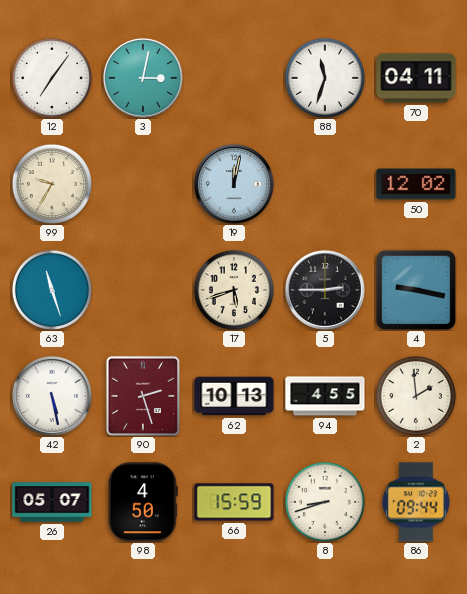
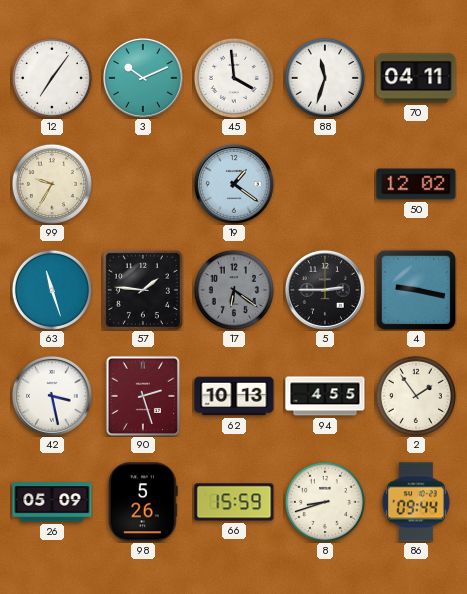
3: 3:02 -> 10:11
45: none -> 3:59
19: 12:02 -> 1:21
57: none -> 1:46
17: 5:42 -> 6:21
17 dial: cream -> grey
42: 5:28 -> 3:28
2: 1:59 -> 1:54
26: 05:07 -> 05:09
98: 4:50 -> 5:26
